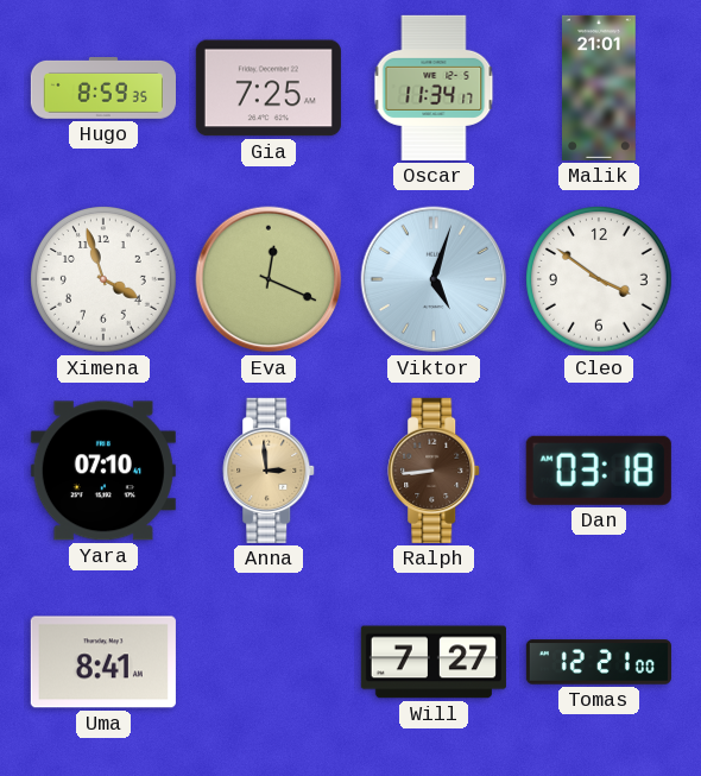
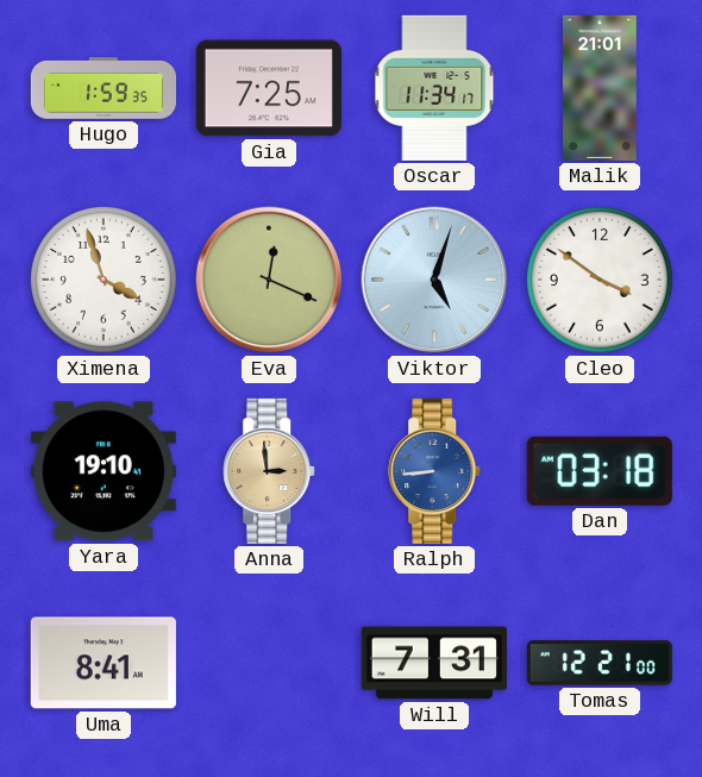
Hugo: 8:59 -> 1:59
Yara: 07:10 -> 19:10
Ralph dial: brown -> blue
Will: 7:27 -> 7:31
